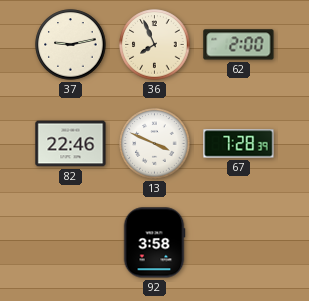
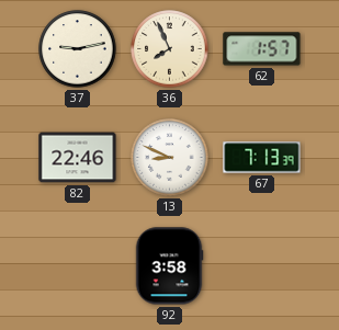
62: 2:00 -> 1:57
13: 3:49 -> 8:49
67: 7:28 -> 7:13
